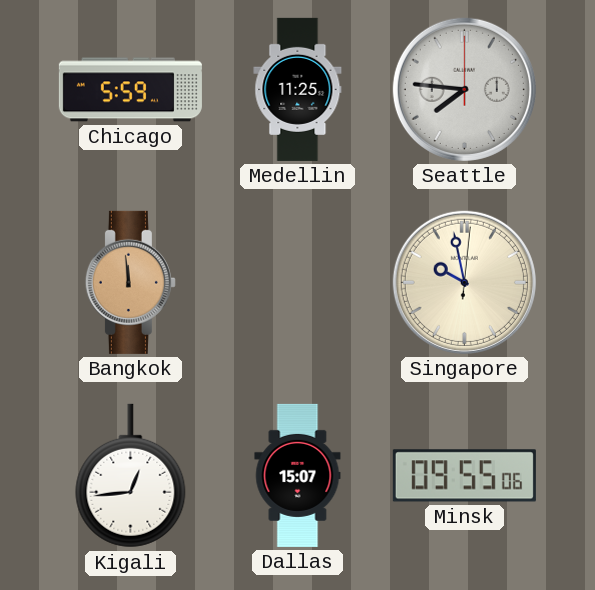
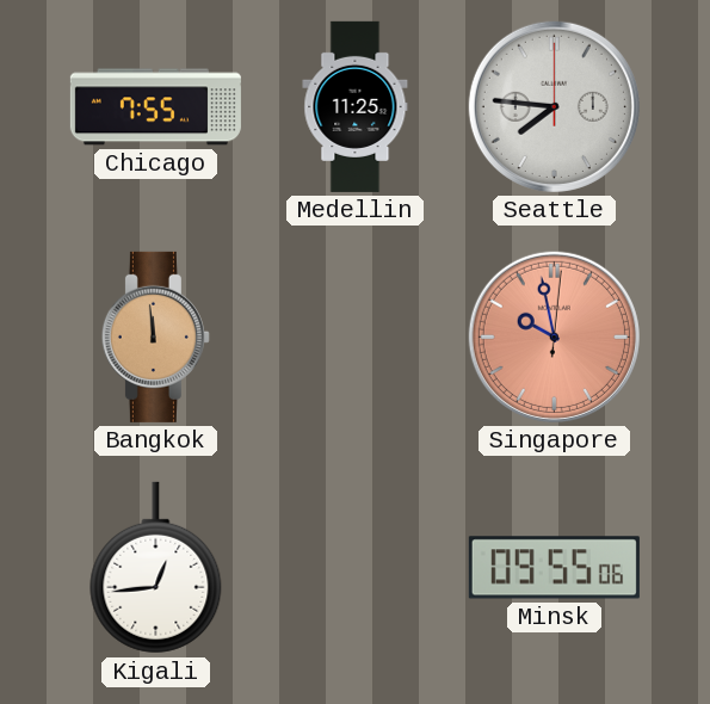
Chicago: 5:59 -> 7:55
Singapore dial: cream -> salmon
Dallas: 15:07 -> none
